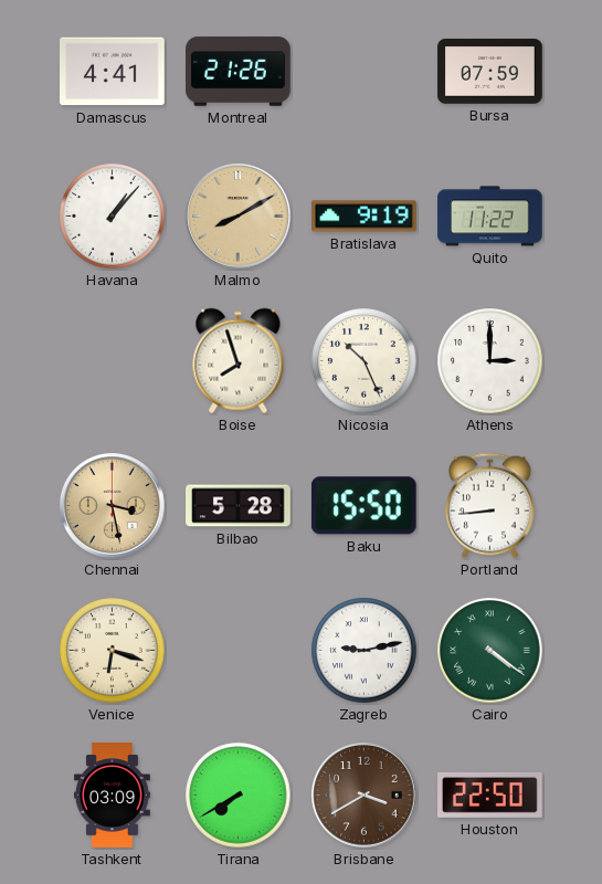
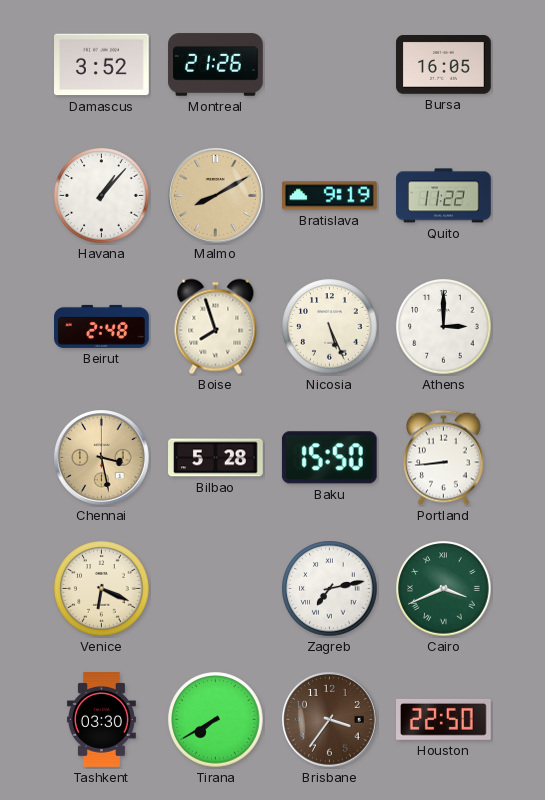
Damascus: 4:41 -> 3:52
Bursa: 07:59 -> 16:05
Beirut: none -> 2:48
Nicosia: 10:26 -> 5:26
Venice: 6:18 -> 6:19
Zagreb: 9:13 -> 7:13
Cairo: 4:21 -> 3:41
Tashkent: 03:09 -> 03:30
Brisbane: 3:40 -> 3:36
